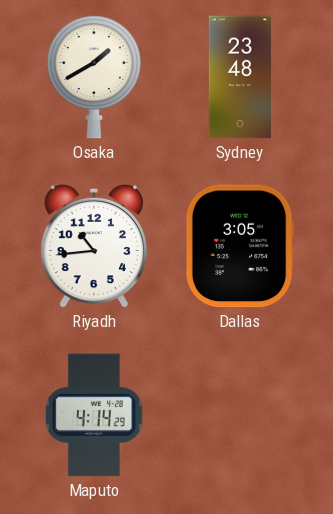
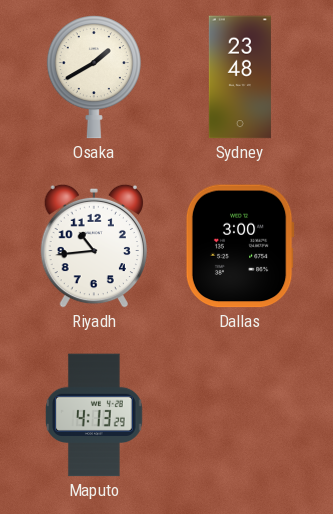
Dallas: 3:05 -> 3:00
Maputo: 4:14 -> 4:13
